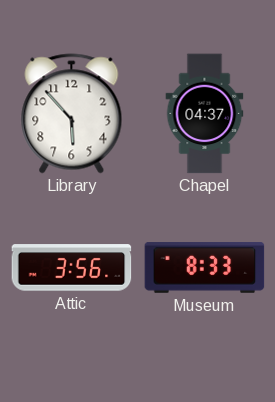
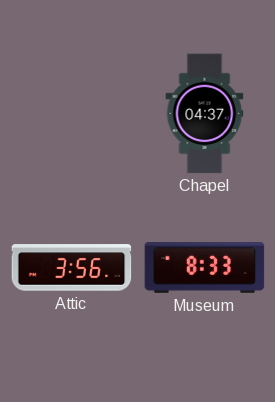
Library: 5:53 -> none
